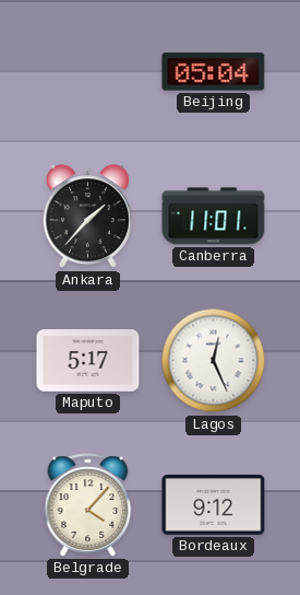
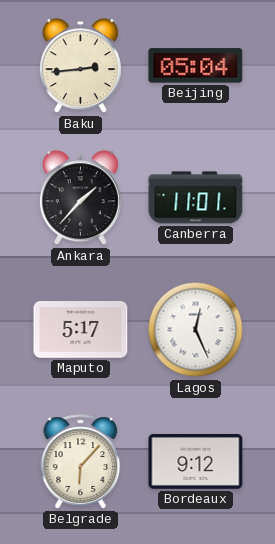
Baku: none -> 2:44
Belgrade: 4:07 -> 6:07
